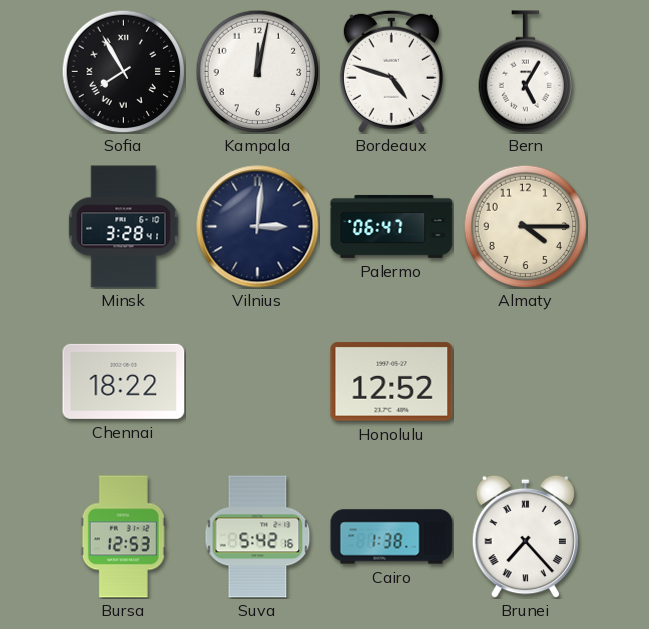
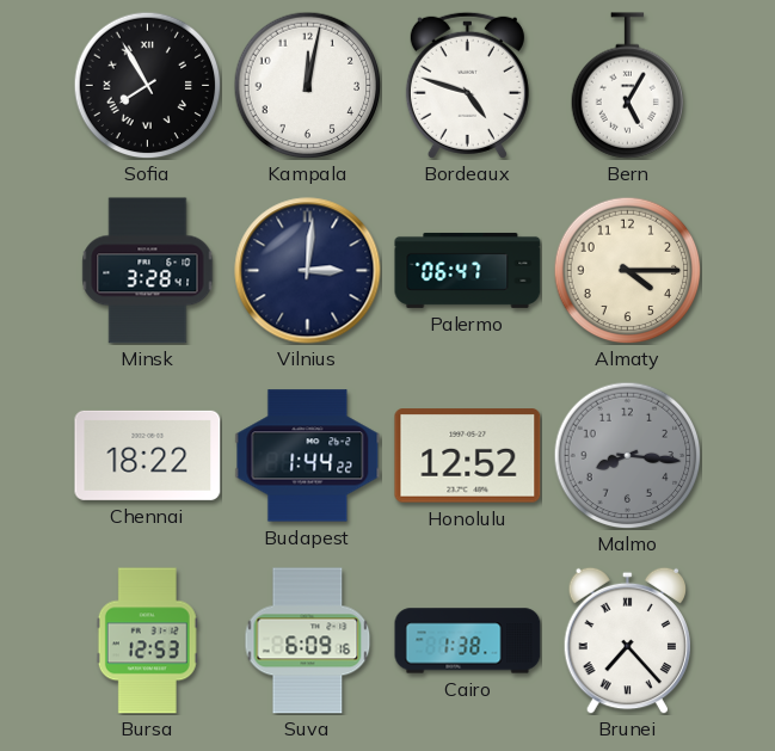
Budapest: none -> 1:44
Malmo: none -> 8:16
Suva: 5:42 -> 6:09
